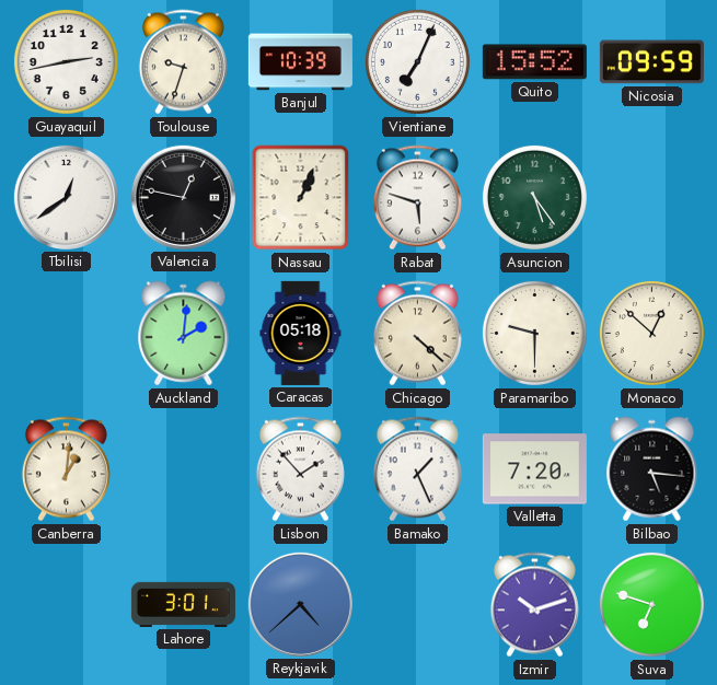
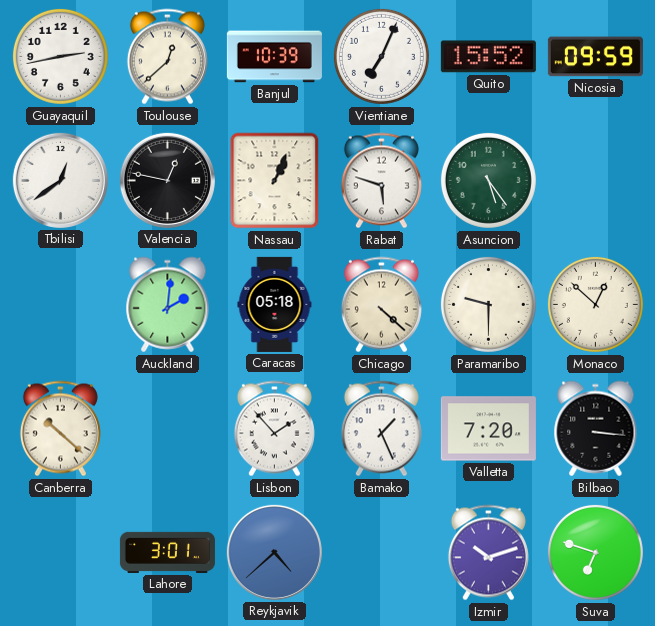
Toulouse: 9:33 -> 12:38
Canberra: 1:01 -> 10:22
Bilbao: 5:16 -> 3:16
